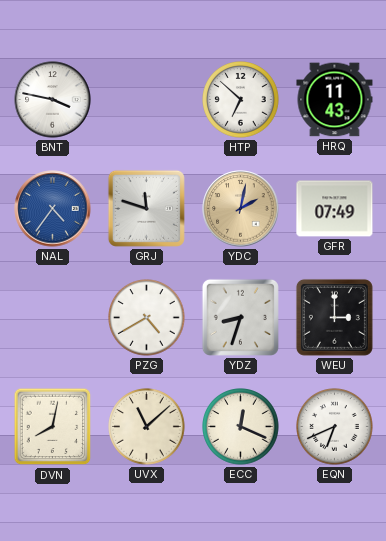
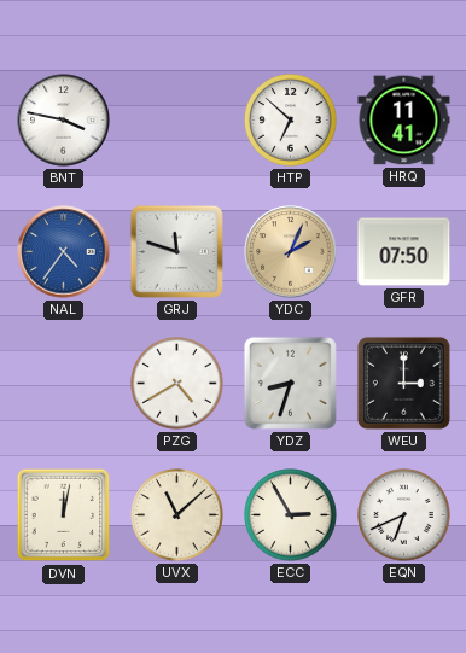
HRQ: 11:43 -> 11:41
YDC: 2:02 -> 2:04
GFR: 07:49 -> 07:50
DVN: 8:02 -> 12:02
ECC: 12:19 -> 2:55
